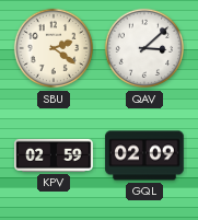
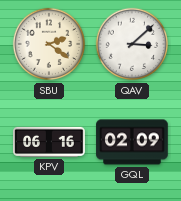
KPV: 02:59 -> 06:16
